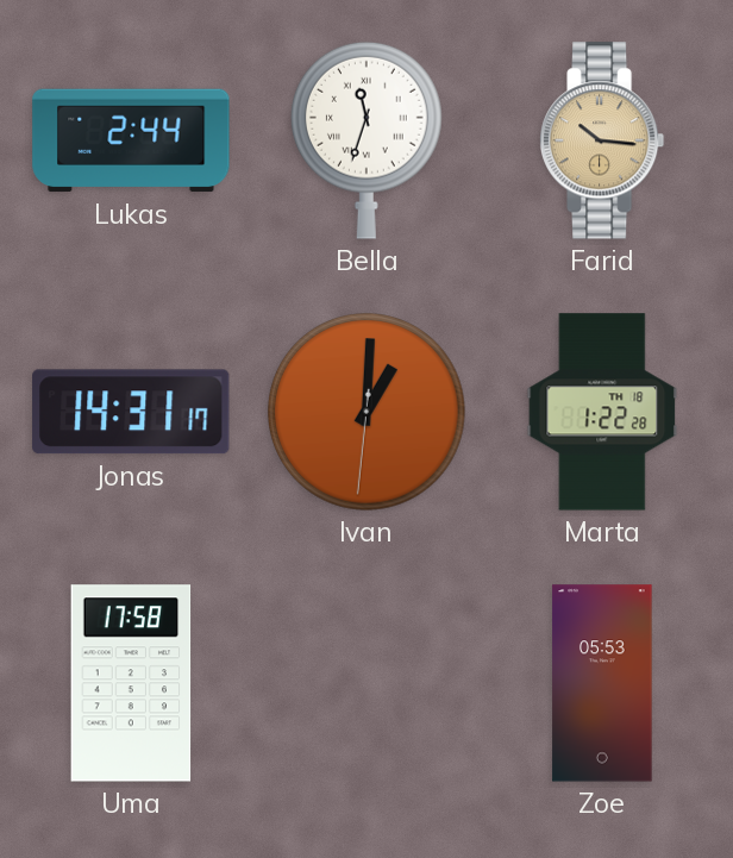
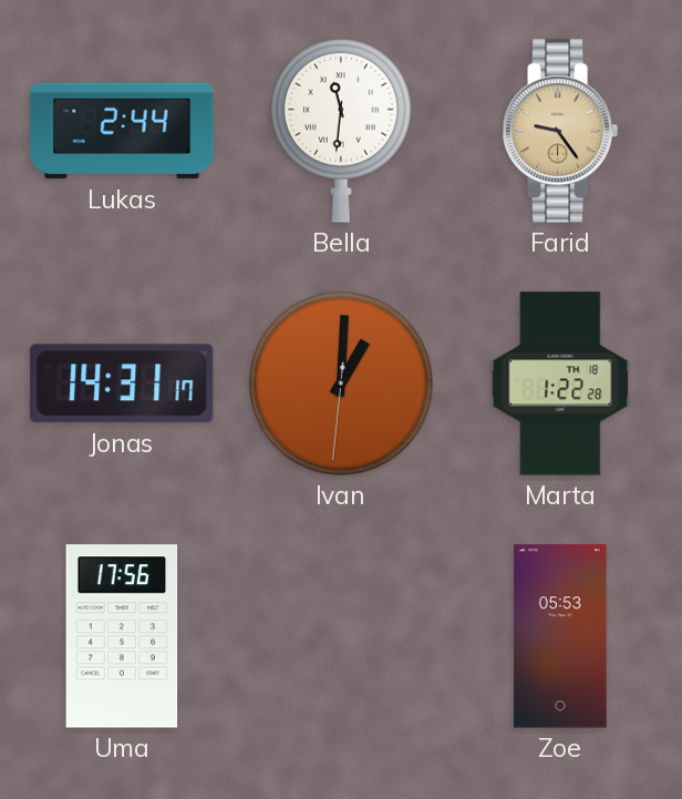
Bella: 11:33 -> 11:31
Farid: 10:16 -> 9:24
Uma: 17:58 -> 17:56
